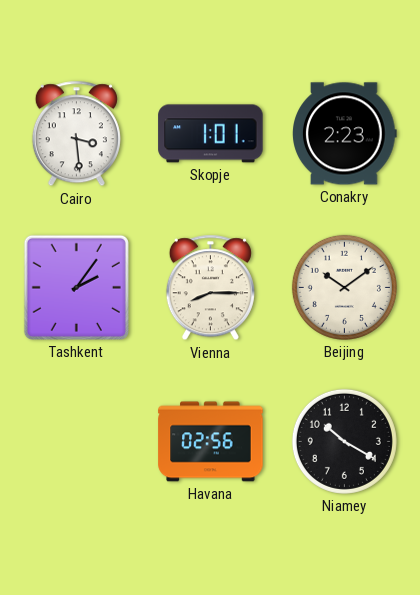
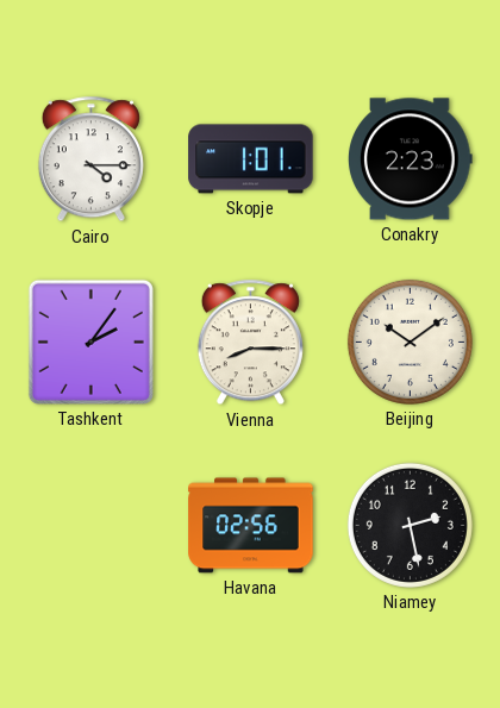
Cairo: 3:29 -> 4:15
Niamey: 10:20 -> 2:28
